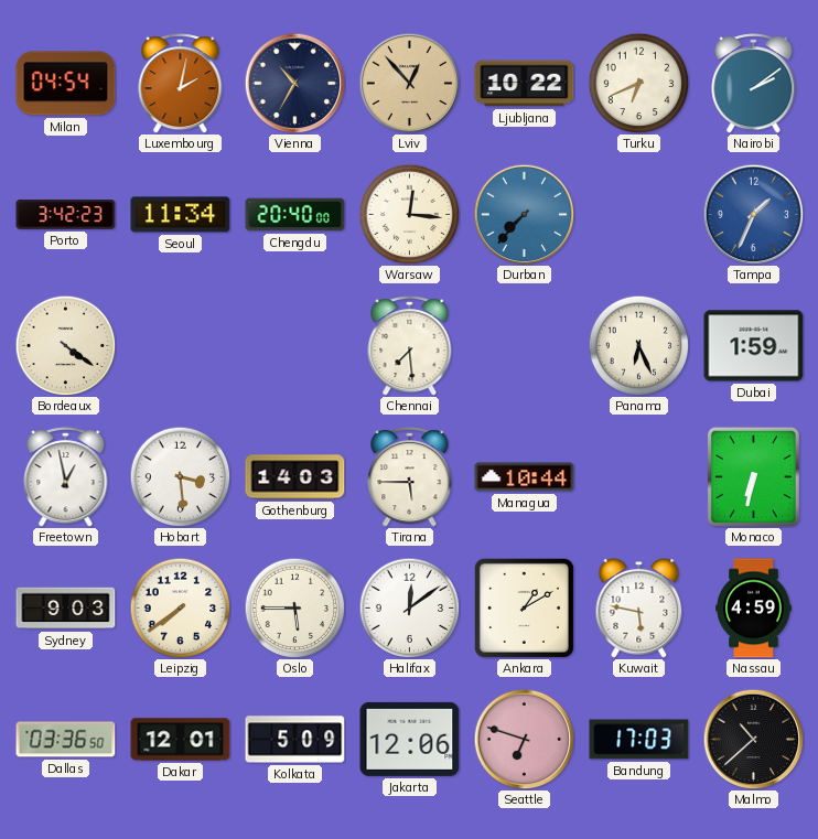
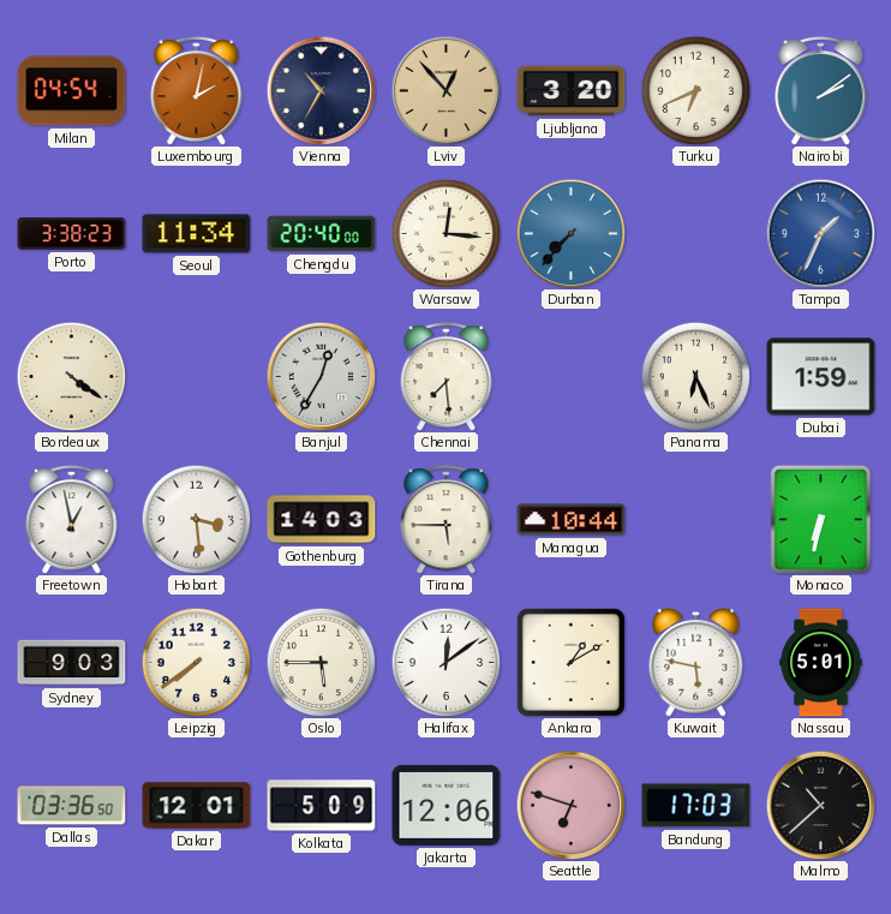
Ljubljana: 10:22 -> 3:20
Porto: 3:42 -> 3:38
Banjul: none -> 12:35
Nassau: 4:59 -> 5:01
